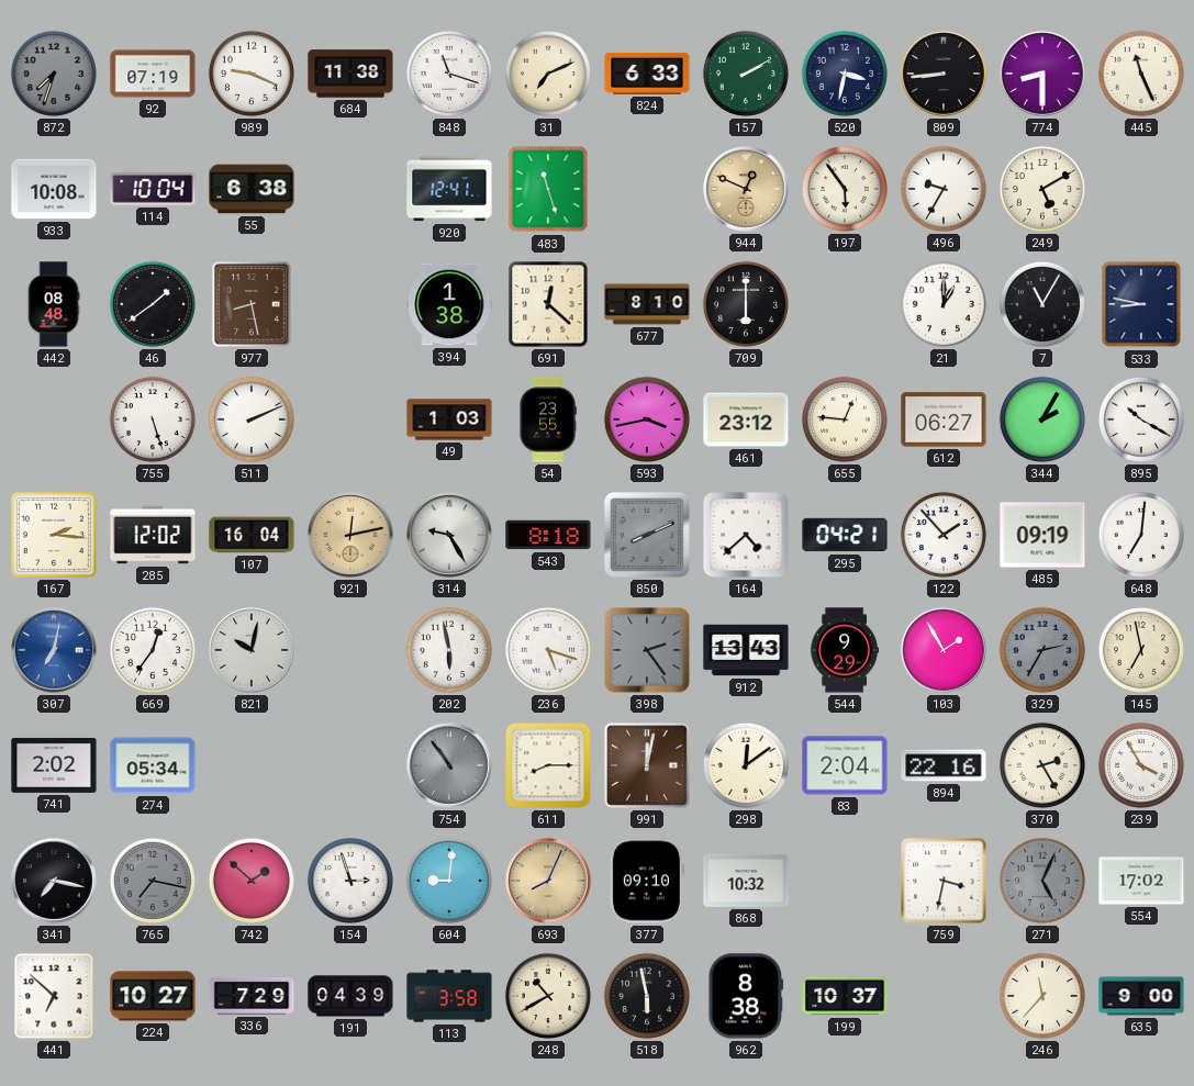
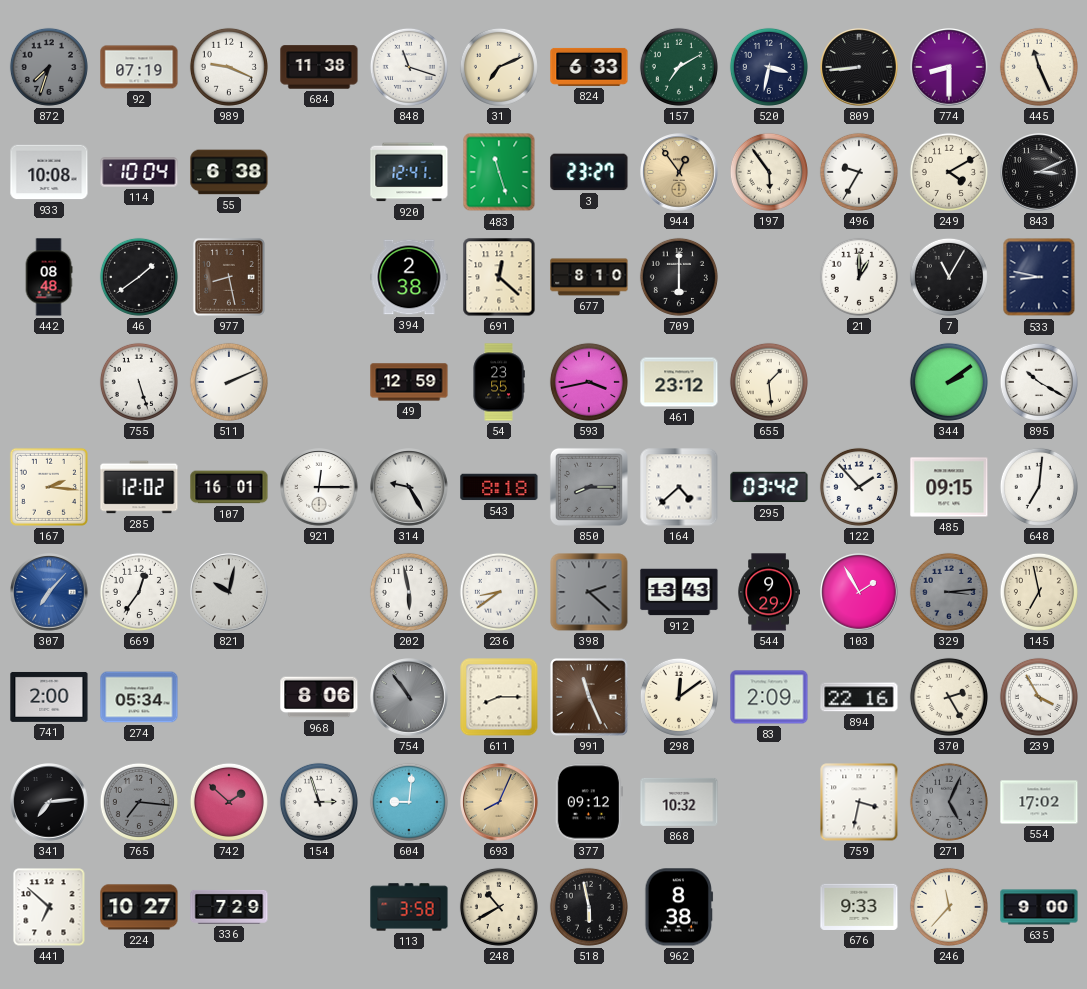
157: 2:10 -> 7:10
3: none -> 23:27
944: 12:49 -> 12:54
249: 5:10 -> 4:10
843: none -> 3:11
394: 1:38 -> 2:38
49: 1:03 -> 12:59
655: 12:46 -> 1:29
612: 06:27 -> none
344: 2:05 -> 2:09
107: 16:04 -> 16:01
921: 12:13 -> 12:15
921 dial: champagne -> white
850: 8:11 -> 8:15
295: 04:21 -> 03:42
485: 09:19 -> 09:15
307: 7:02 -> 7:07
236: 5:18 -> 8:39
398: 2:24 -> 2:22
329: 2:35 -> 3:14
741: 2:02 -> 2:00
968: none -> 8:06
991: 12:02 -> 11:26
83: 2:04 -> 2:09
341: 7:17 -> 7:14
765: 7:17 -> 7:16
377: 09:10 -> 09:12
191: 04:39 -> none
199: 10:37 -> none
676: none -> 9:33
